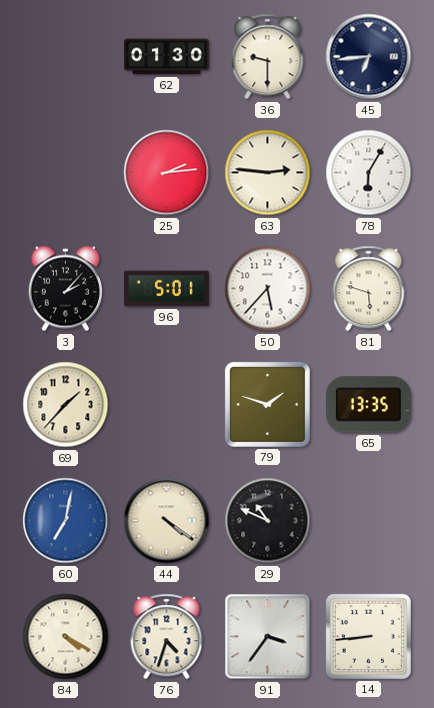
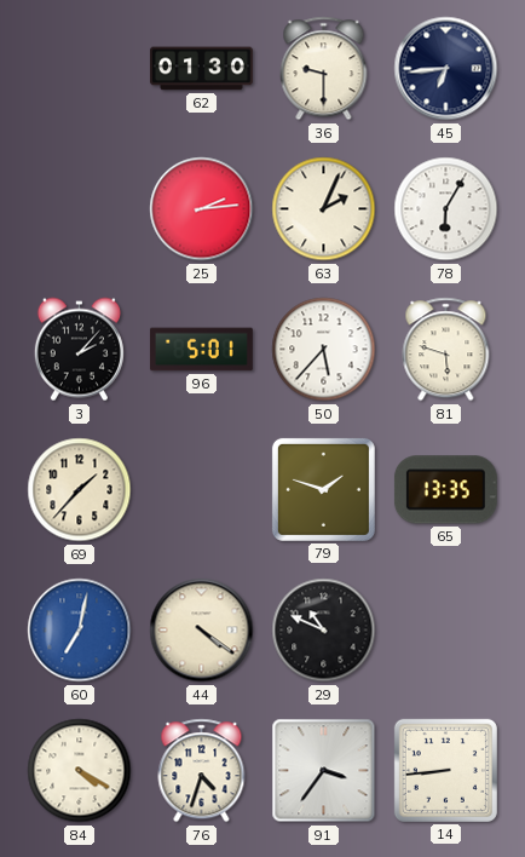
63: 2:46 -> 2:04
